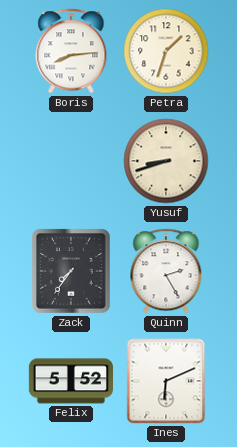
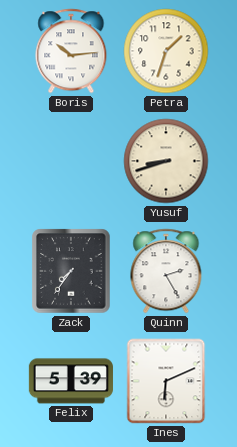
Boris: 8:14 -> 10:14
Felix: 5:52 -> 5:39
